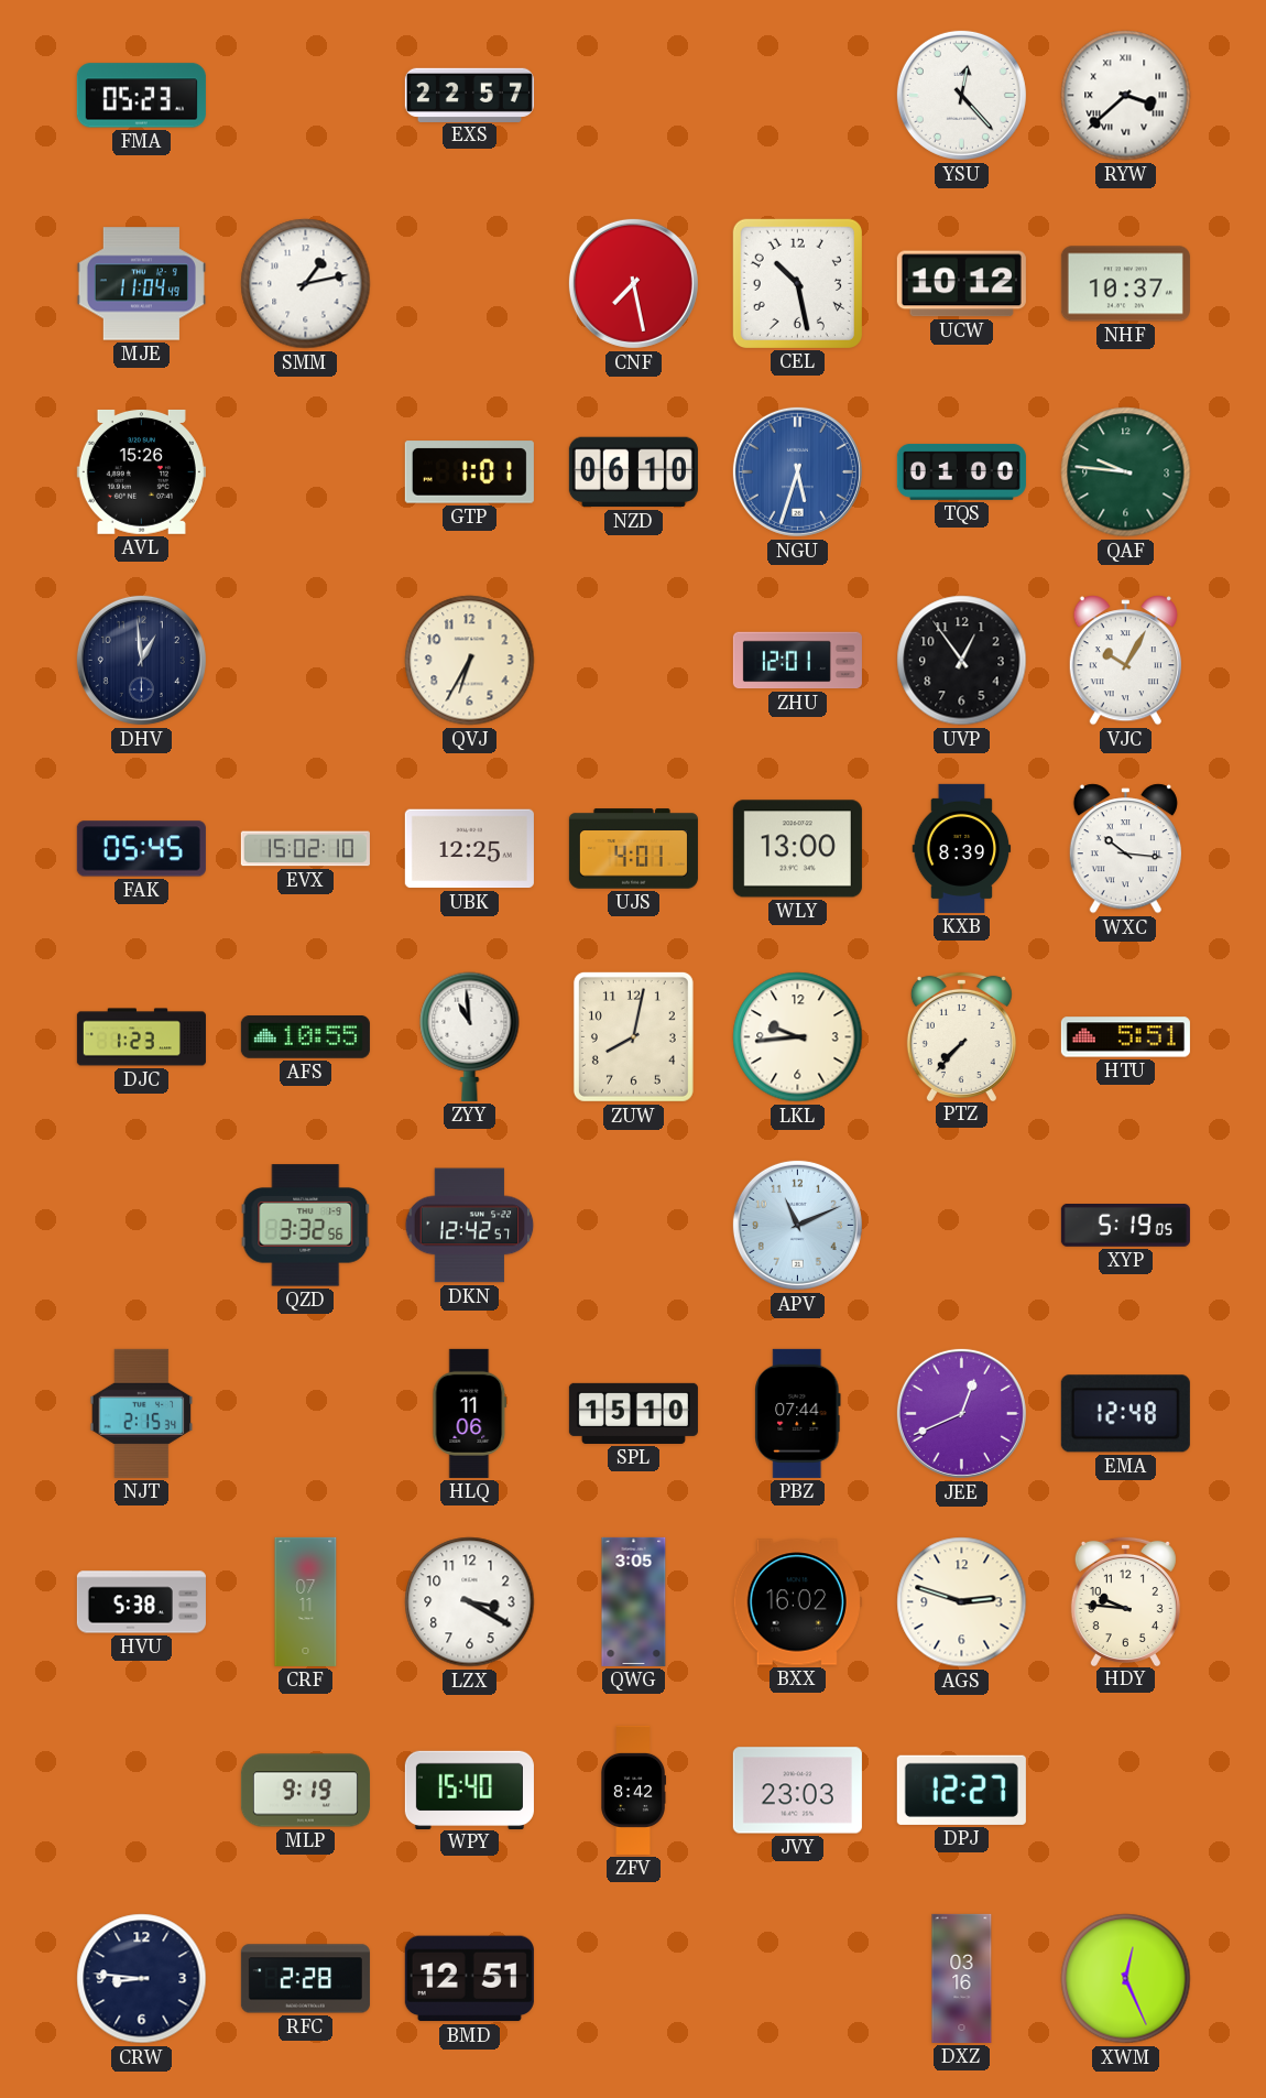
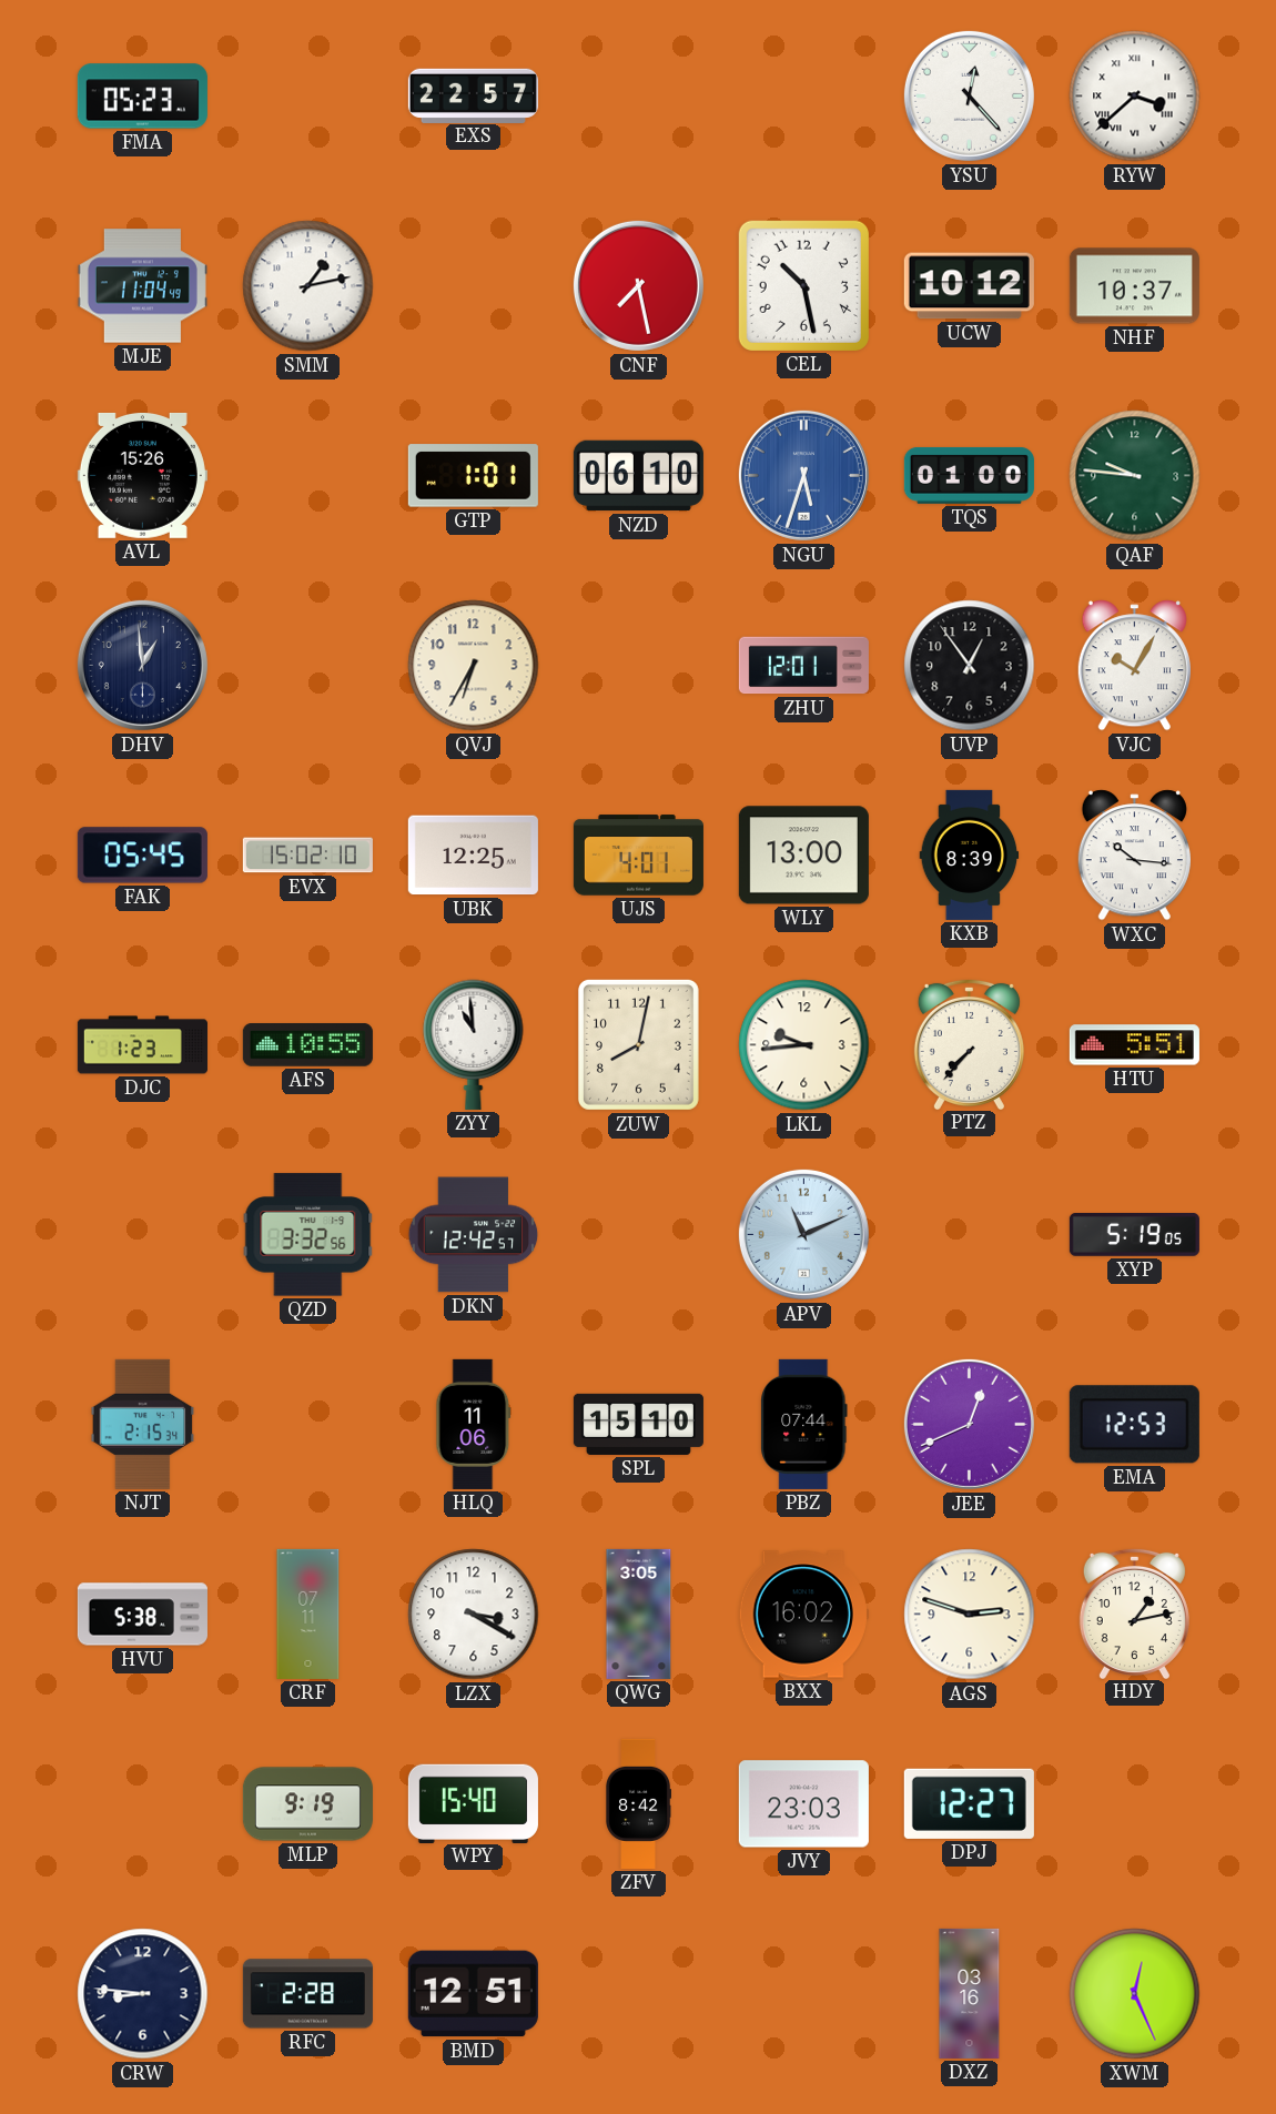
EMA: 12:48 -> 12:53
HDY: 9:46 -> 1:13
